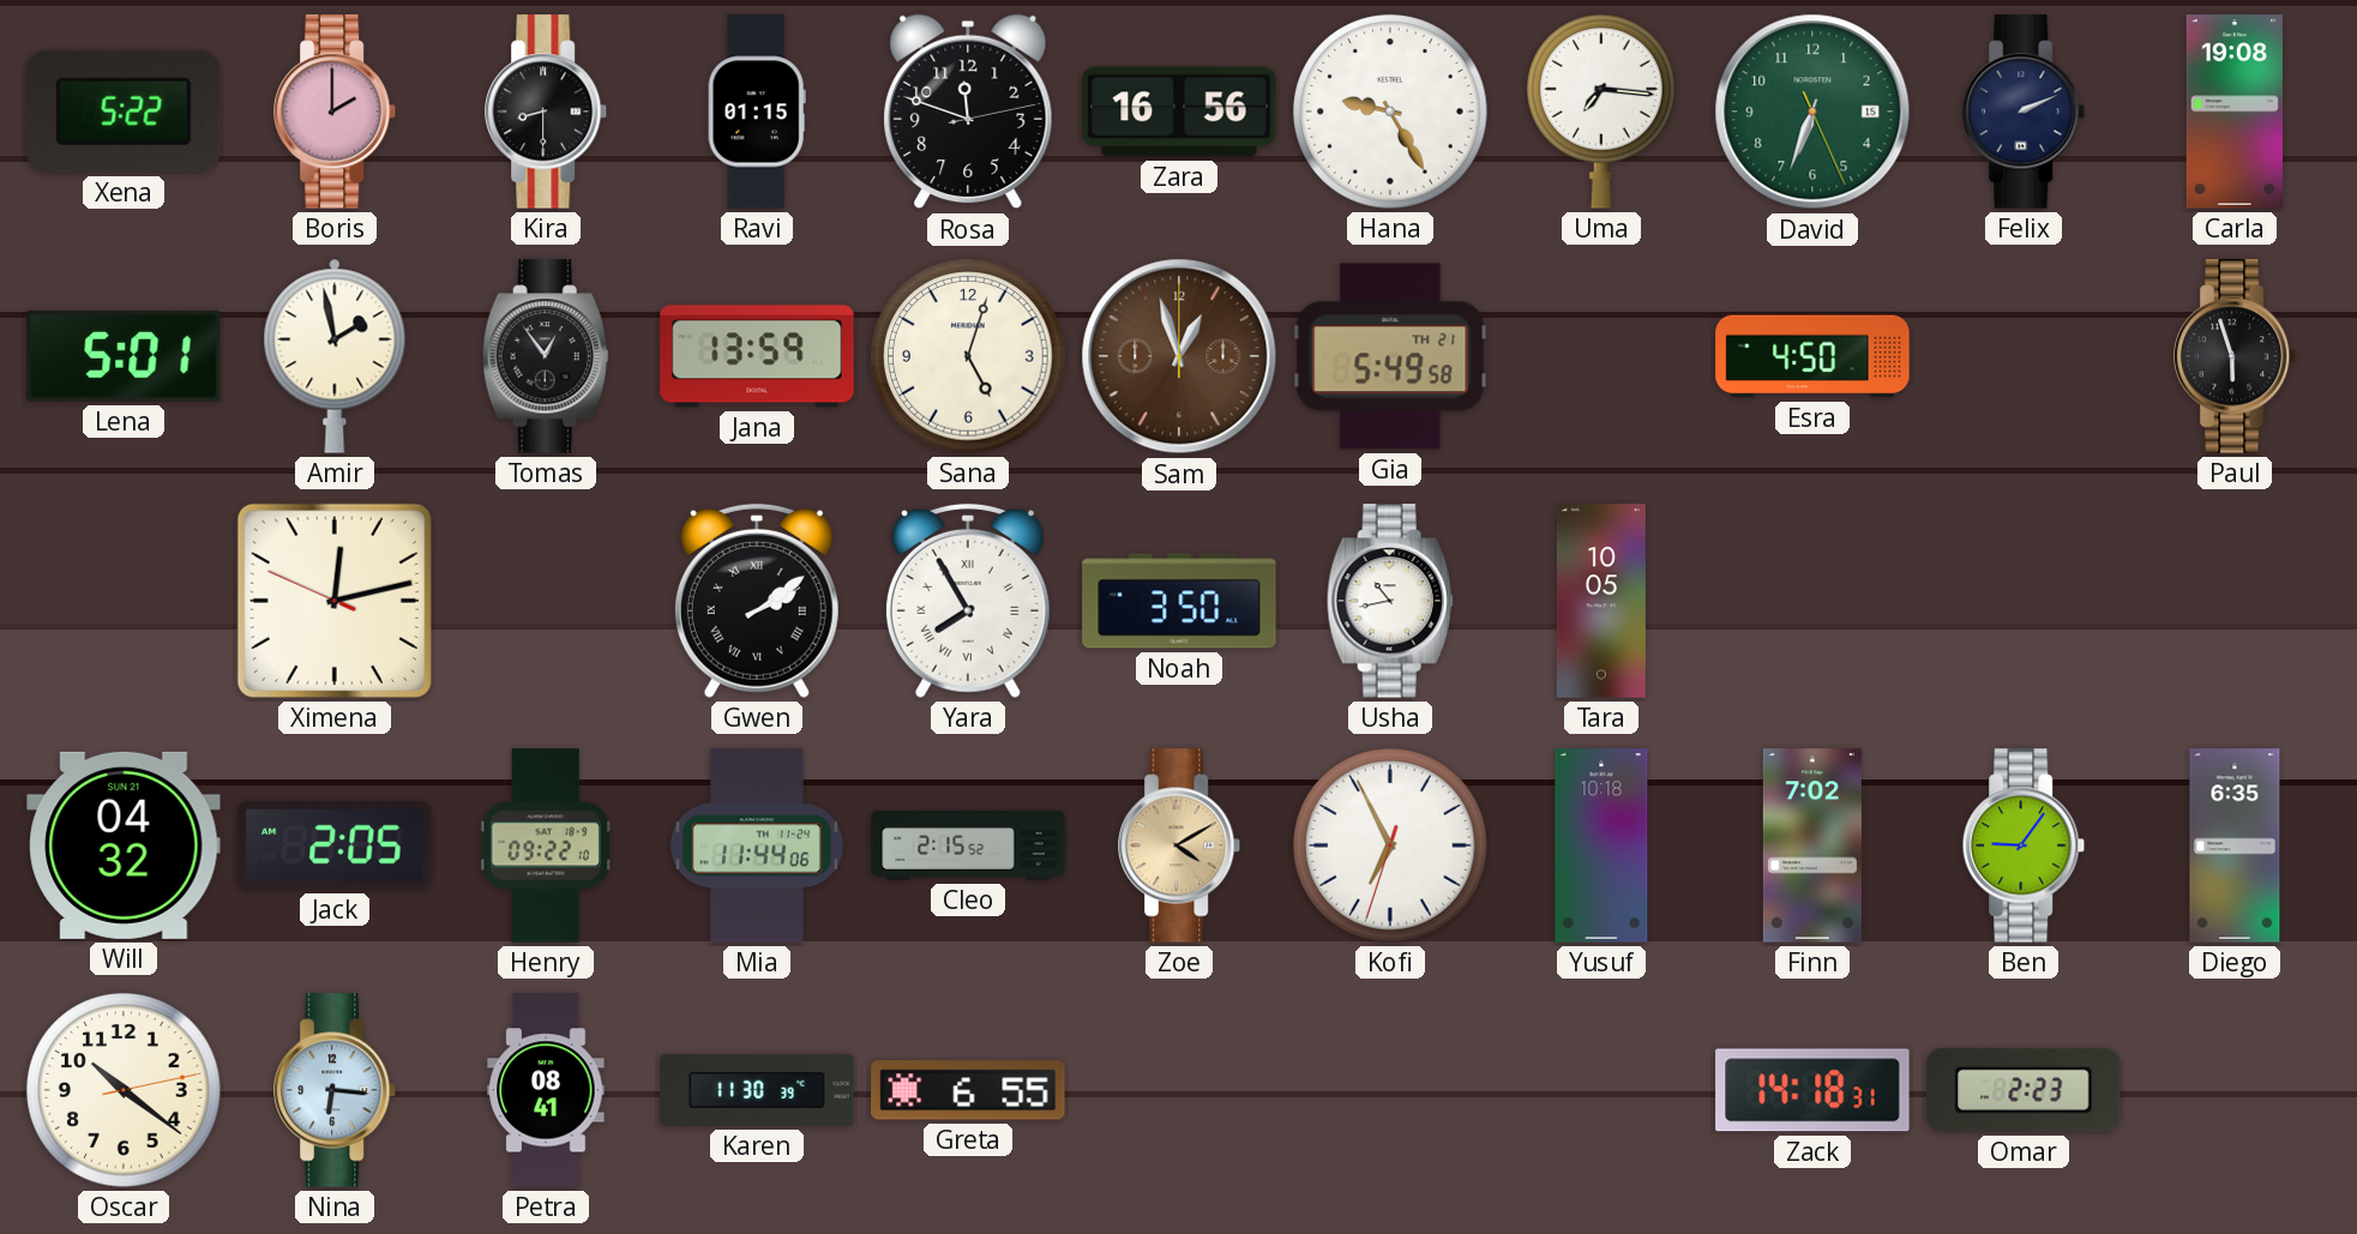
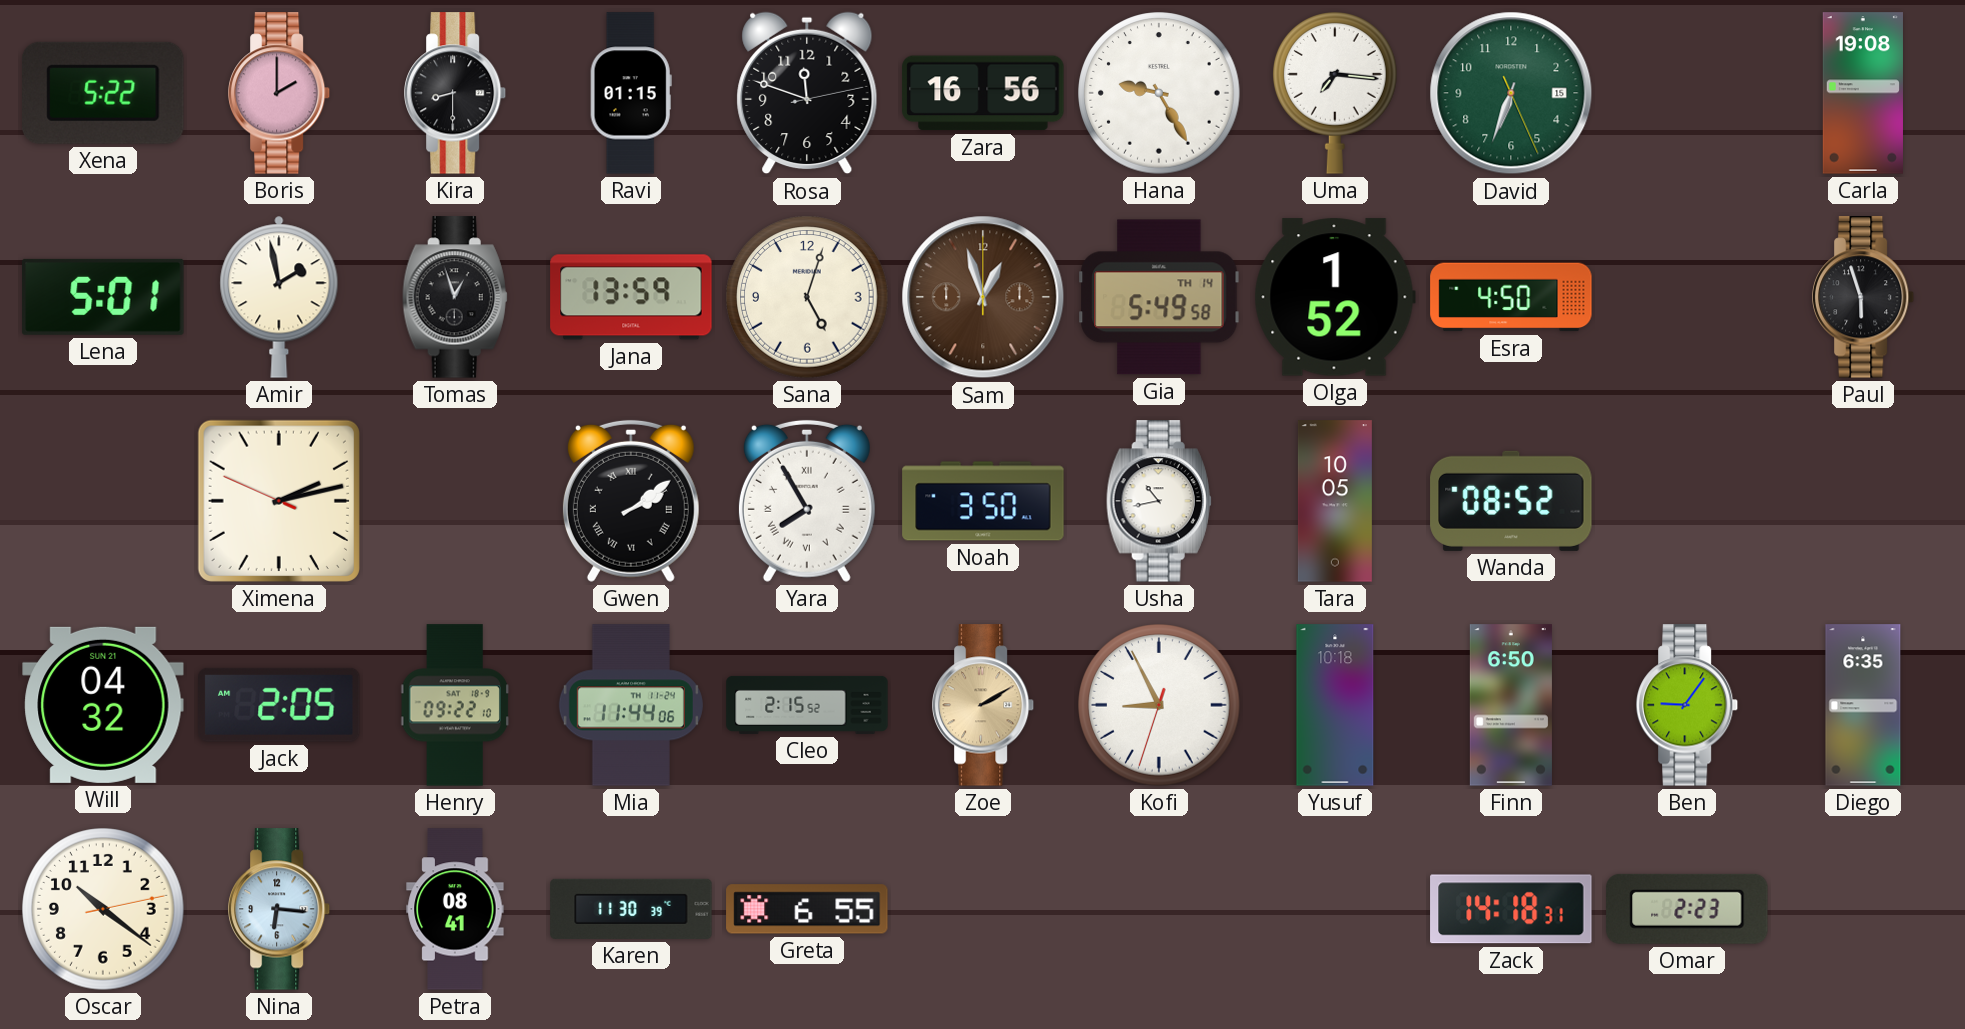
Felix: 2:11 -> none
Tomas: 12:54 -> 12:57
Gia date: TH 21 -> TH 14
Olga: none -> 1:52
Ximena: 12:12 -> 2:12
Wanda: none -> 08:52
Zoe: 4:10 -> 2:10
Kofi: 6:55 -> 8:55
Finn: 7:02 -> 6:50
